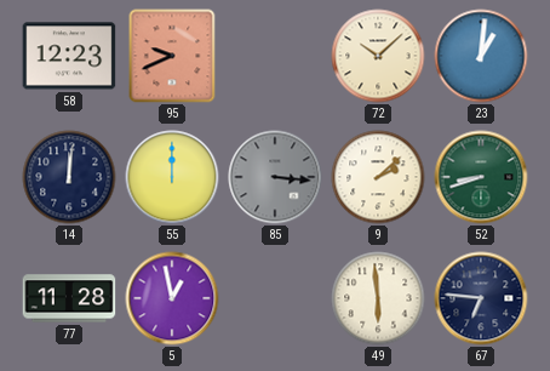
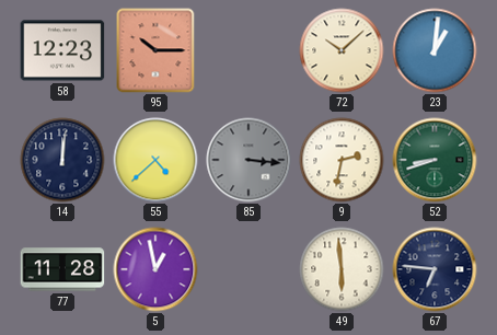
95: 9:41 -> 10:15
55: 12:00 -> 4:38
9: 2:08 -> 2:32
